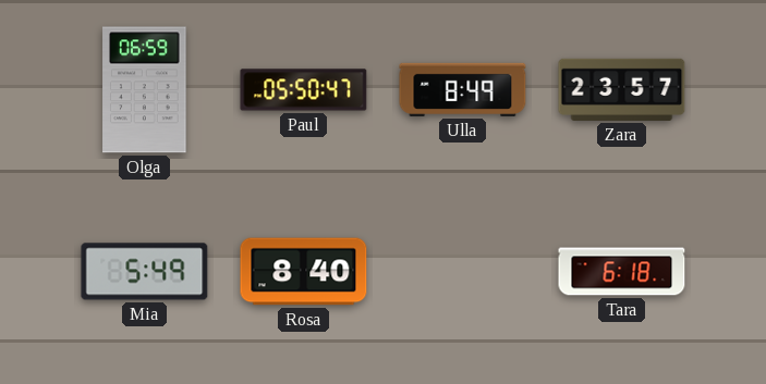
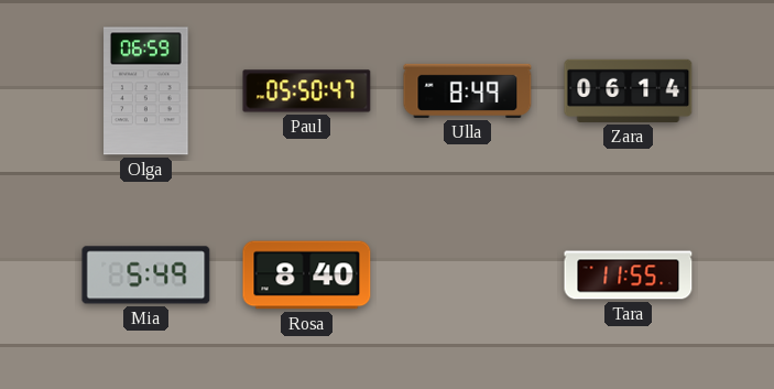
Zara: 23:57 -> 06:14
Tara: 6:18 -> 11:55
